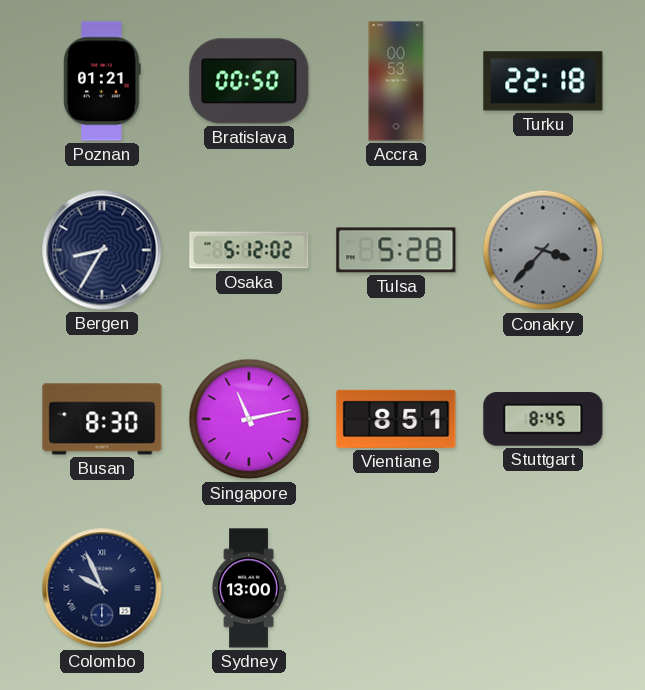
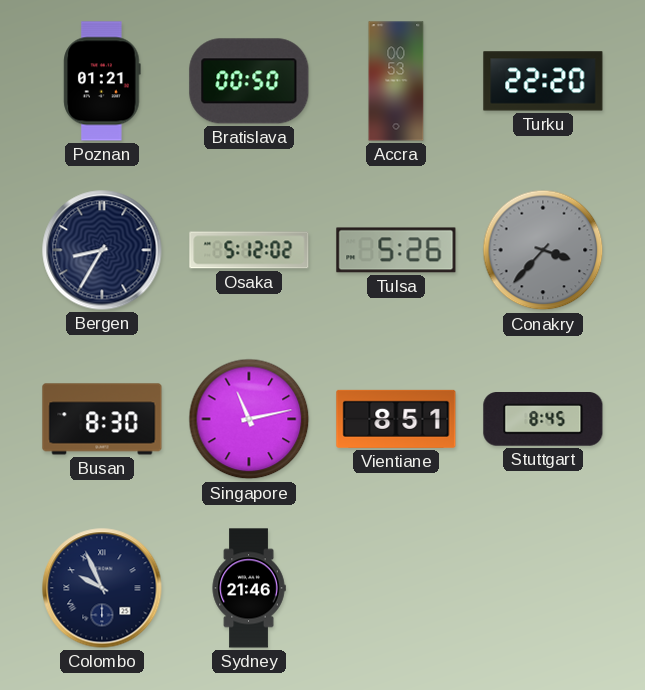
Turku: 22:18 -> 22:20
Tulsa: 5:28 -> 5:26
Sydney: 13:00 -> 21:46
